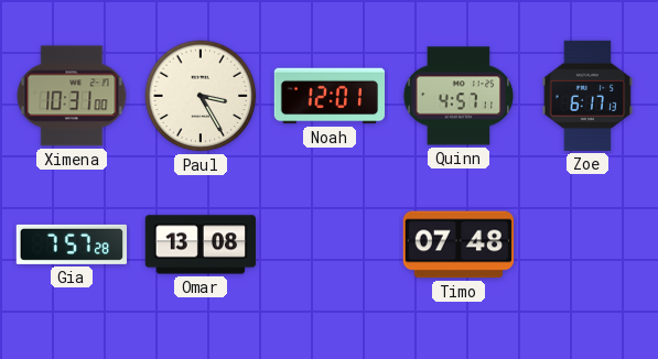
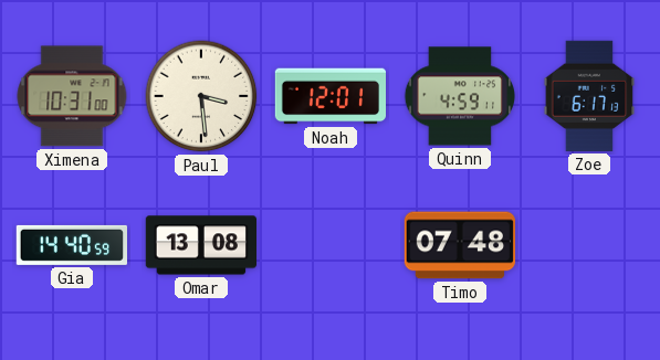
Paul: 3:25 -> 3:29
Quinn: 4:57 -> 4:59
Gia: 7:57 -> 14:40
